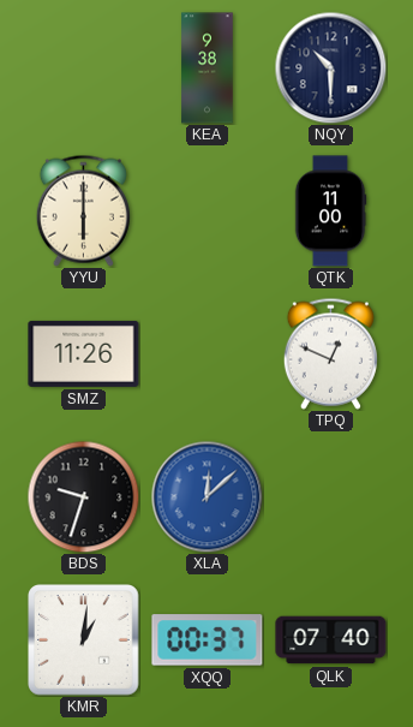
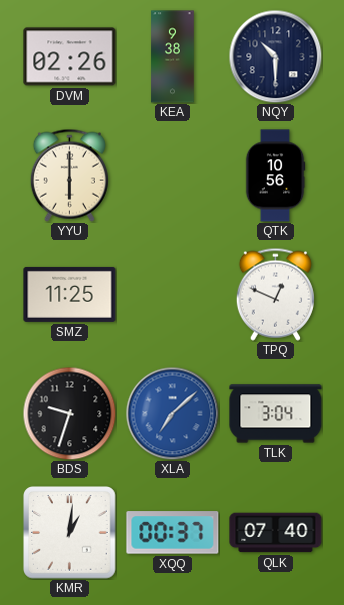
DVM: none -> 02:26
QTK: 11:00 -> 10:56
SMZ: 11:26 -> 11:25
XLA: 12:08 -> 7:08
TLK: none -> 3:04
